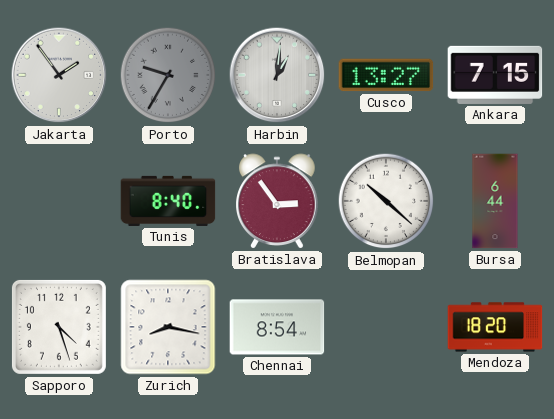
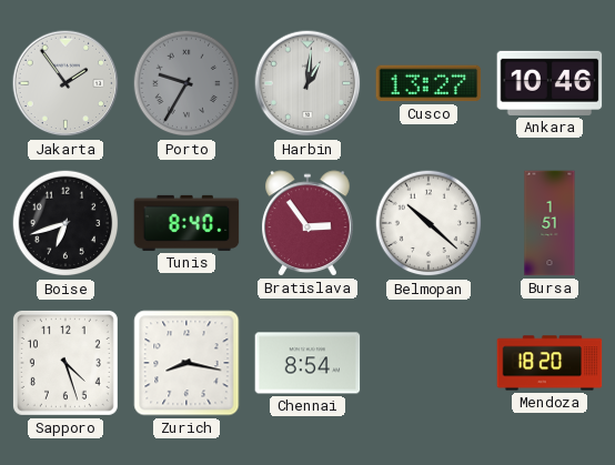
Ankara: 7:15 -> 10:46
Boise: none -> 6:42
Bursa: 6:44 -> 1:51
